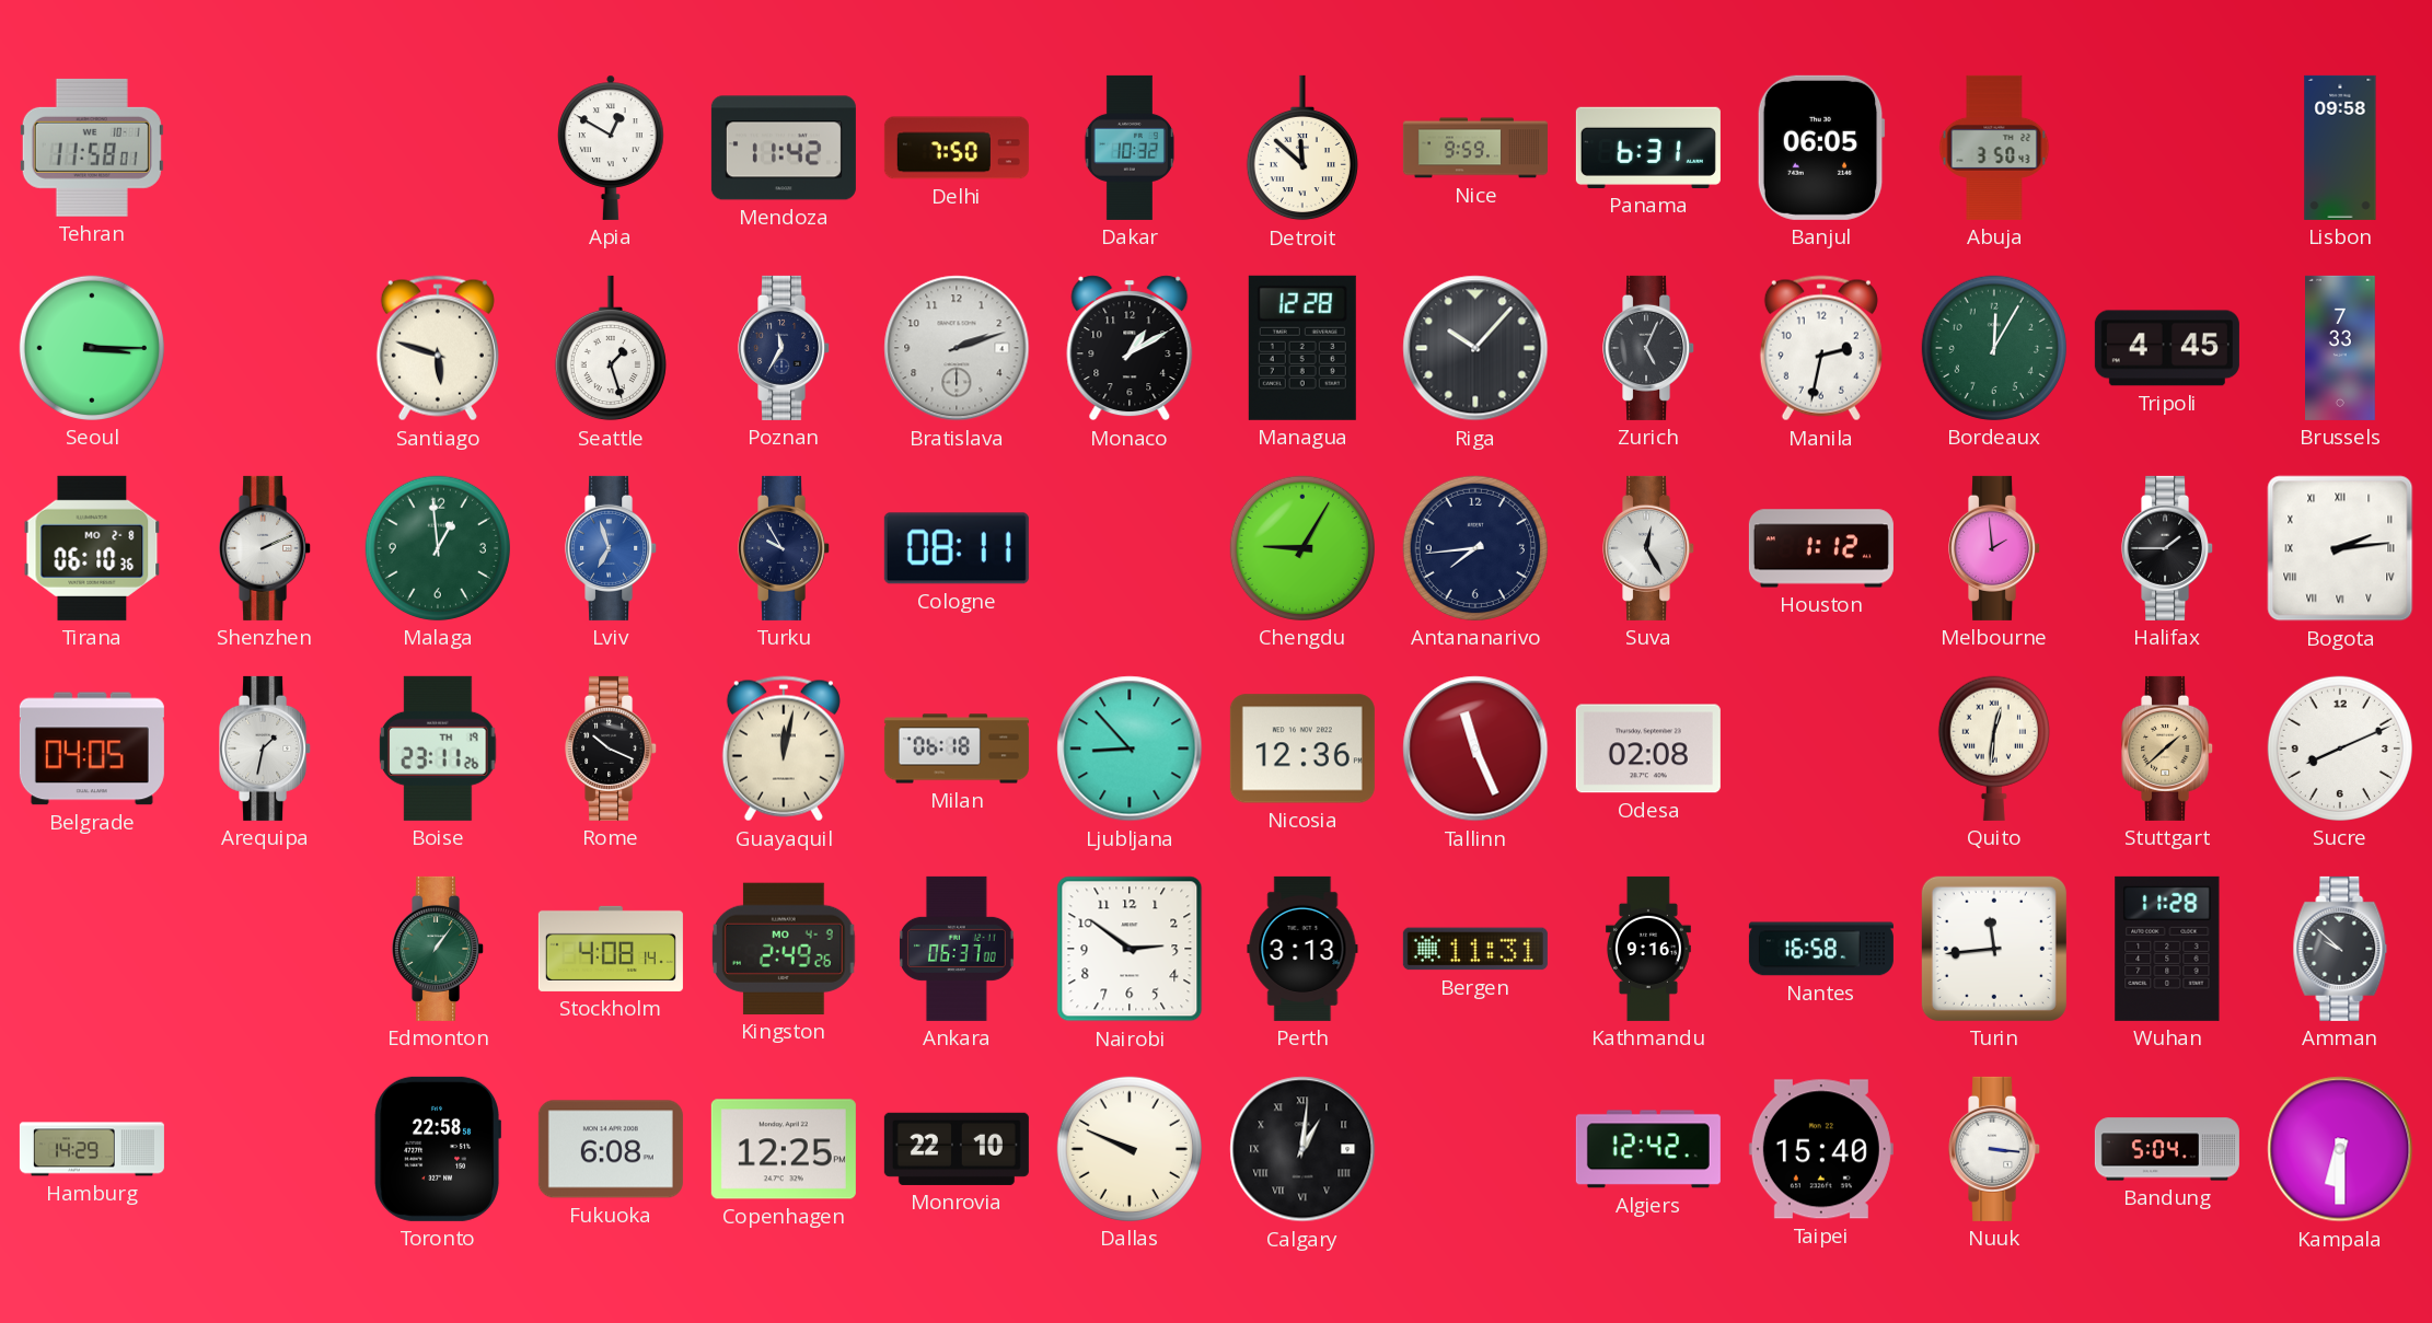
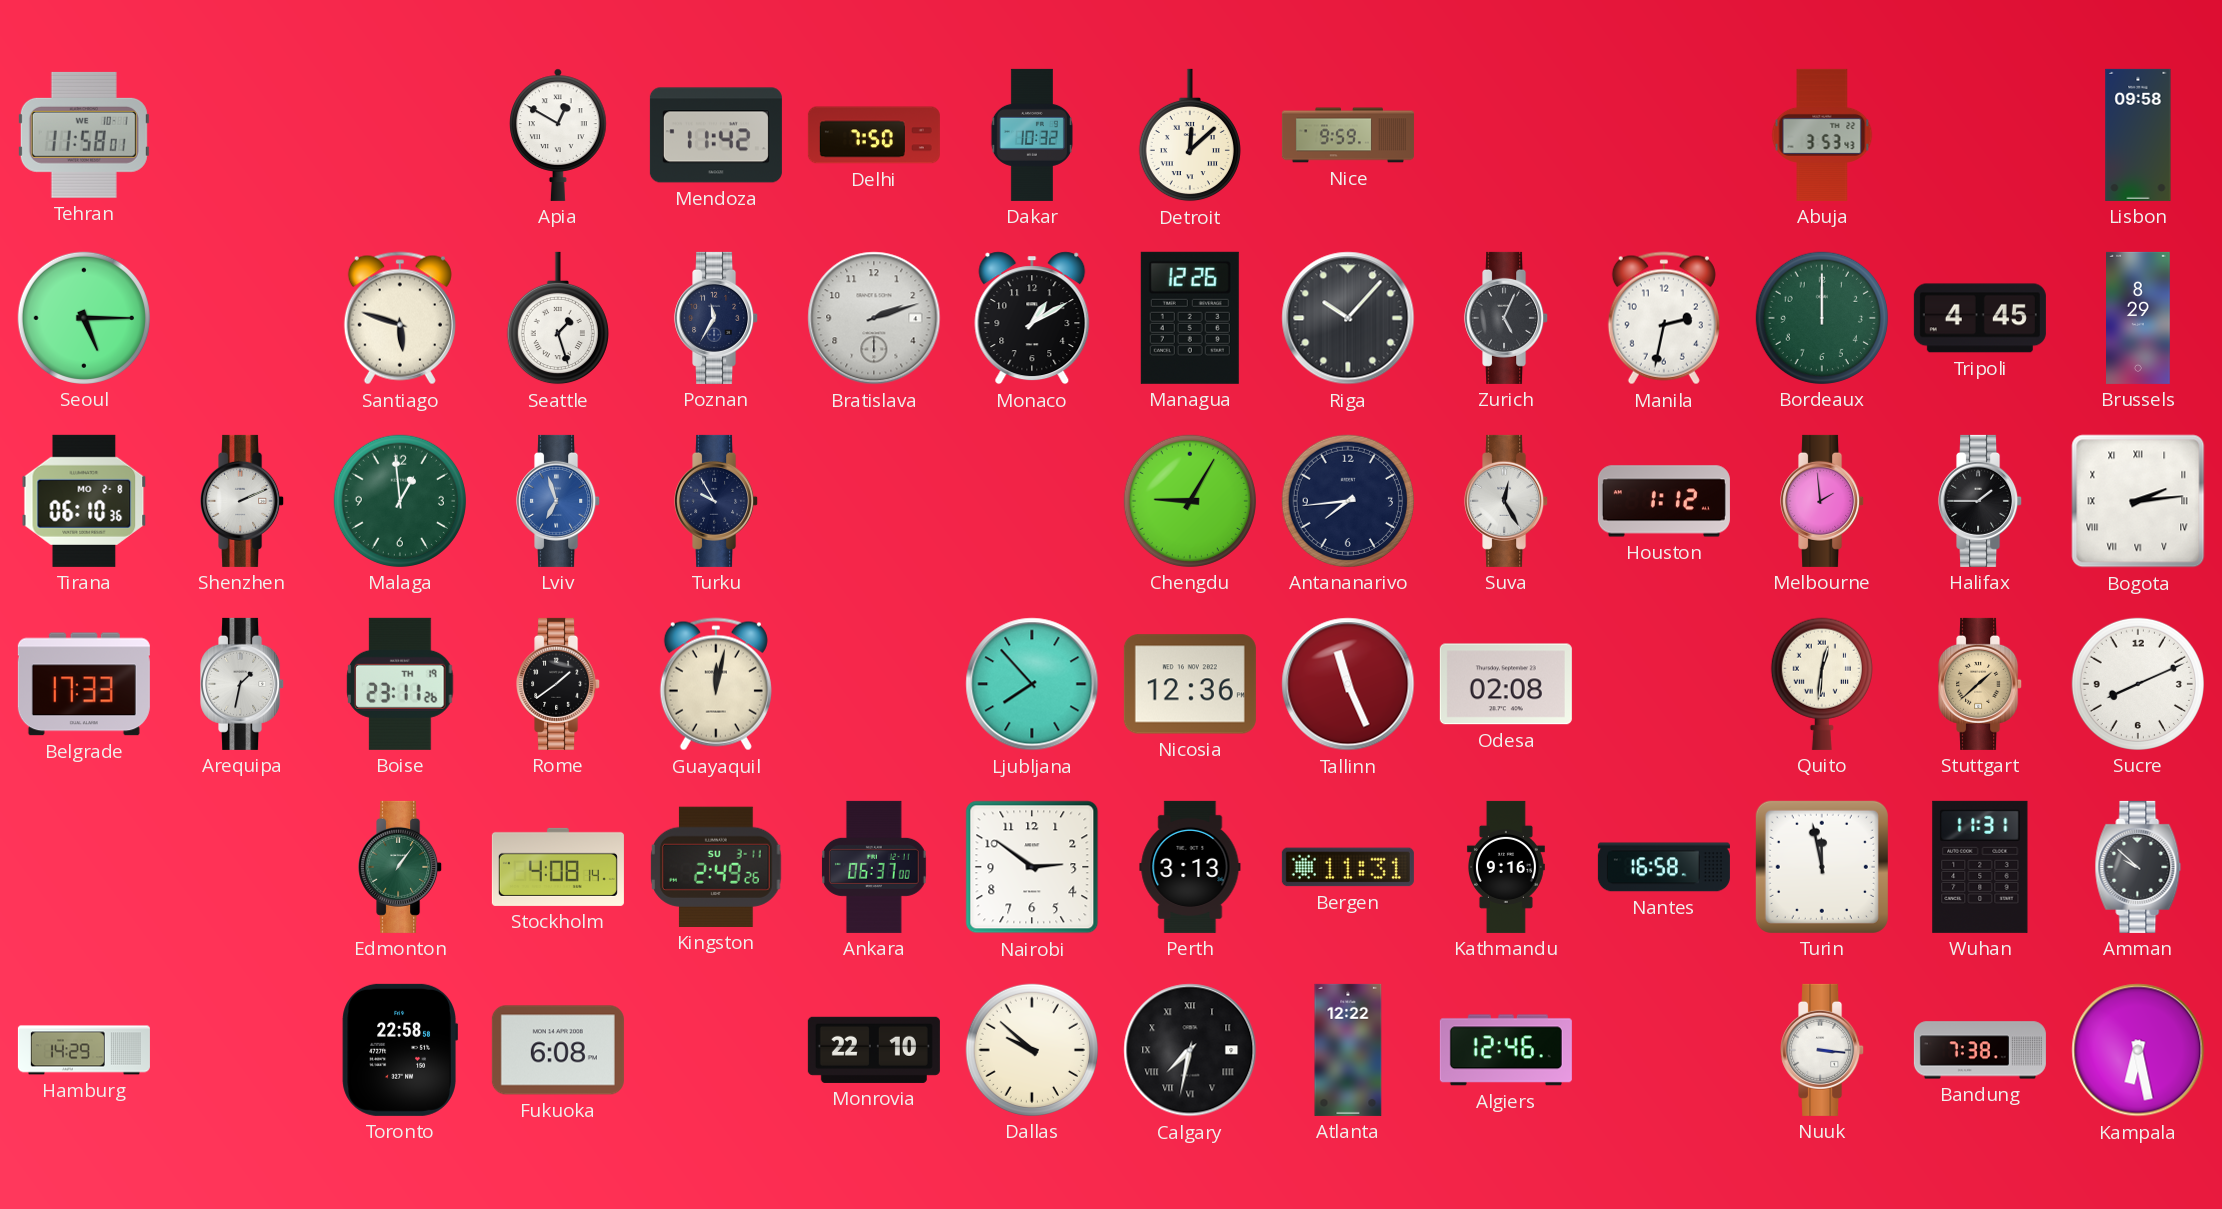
Detroit: 11:52 -> 12:08
Panama: 6:31 -> none
Banjul: 06:05 -> none
Abuja: 3:50 -> 3:53
Seoul: 3:15 -> 5:15
Managua: 12:28 -> 12:26
Bordeaux: 12:05 -> 12:00
Brussels: 7:33 -> 8:29
Cologne: 08:11 -> none
Belgrade: 04:05 -> 17:33
Rome: 10:19 -> 1:39
Milan: 06:18 -> none
Ljubljana: 8:53 -> 7:53
Kingston date: MO 4-9 -> SU 3-11
Turin: 11:44 -> 11:58
Wuhan: 11:28 -> 11:31
Copenhagen: 12:25 -> none
Dallas: 9:49 -> 9:52
Calgary: 1:01 -> 7:32
Atlanta: none -> 12:22
Algiers: 12:42 -> 12:46
Taipei: 15:40 -> none
Bandung: 5:04 -> 7:38
Kampala: 6:30 -> 6:28
